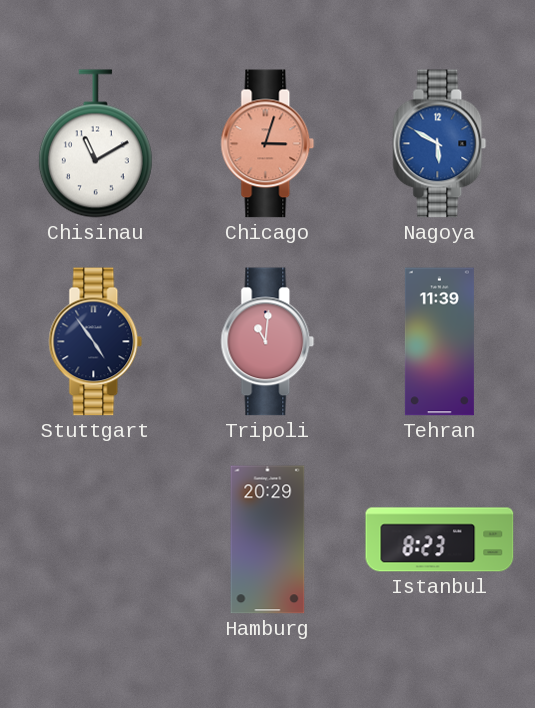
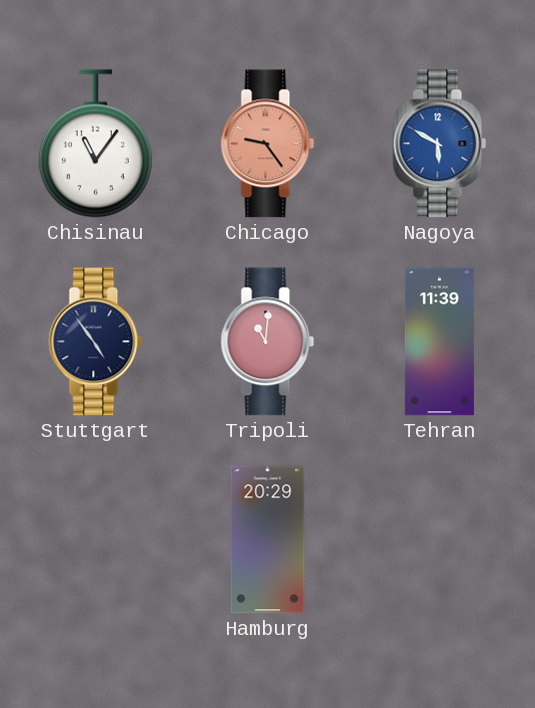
Chisinau: 11:10 -> 11:06
Chicago: 3:03 -> 9:24
Istanbul: 8:23 -> none
